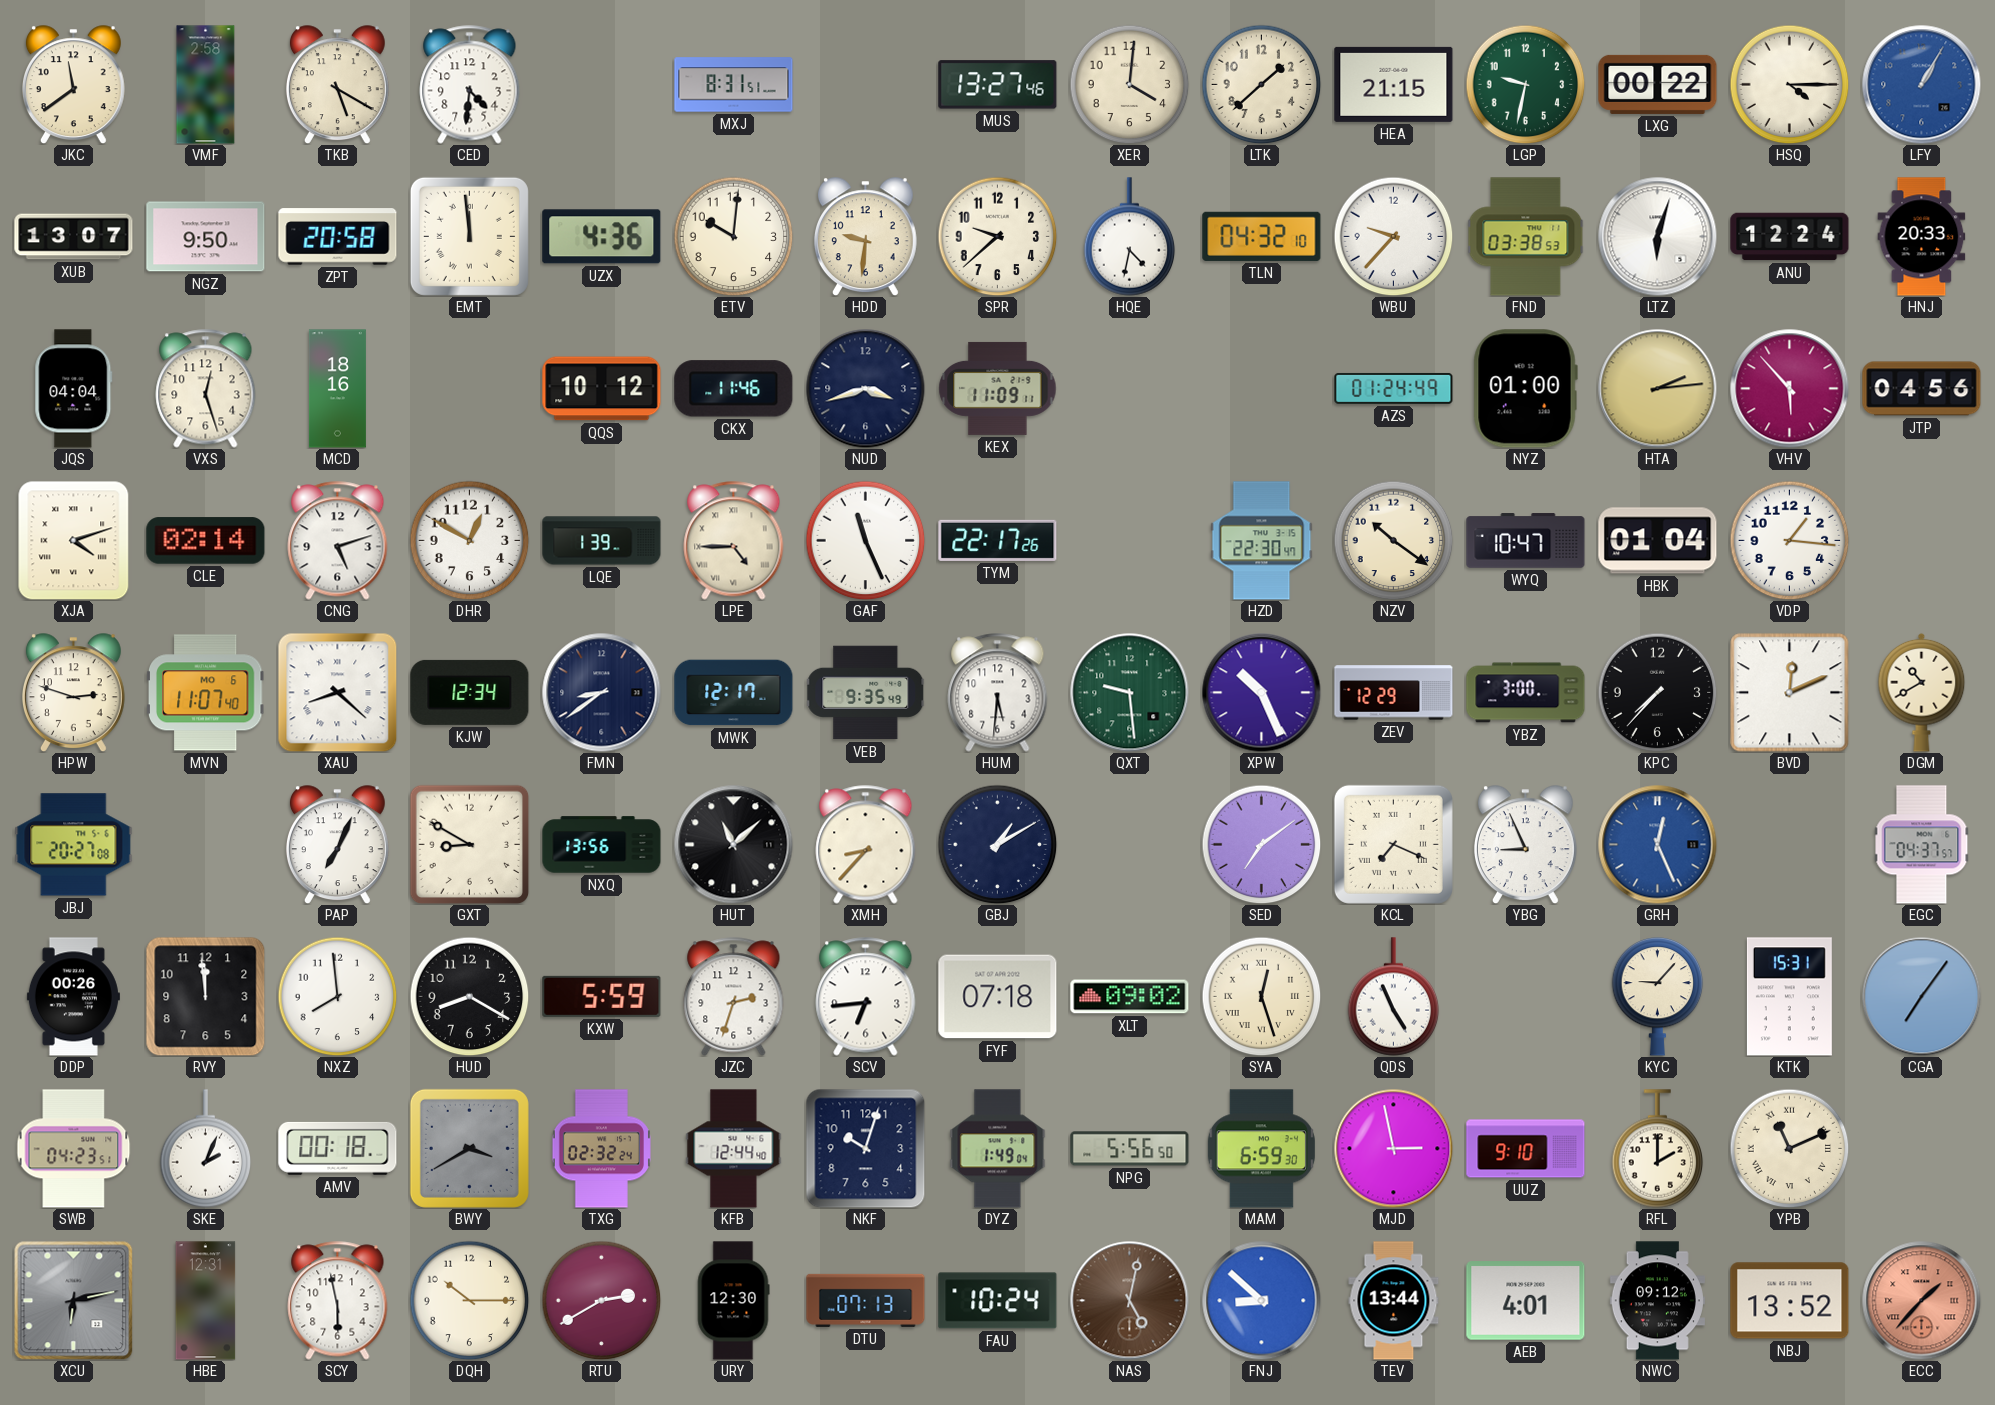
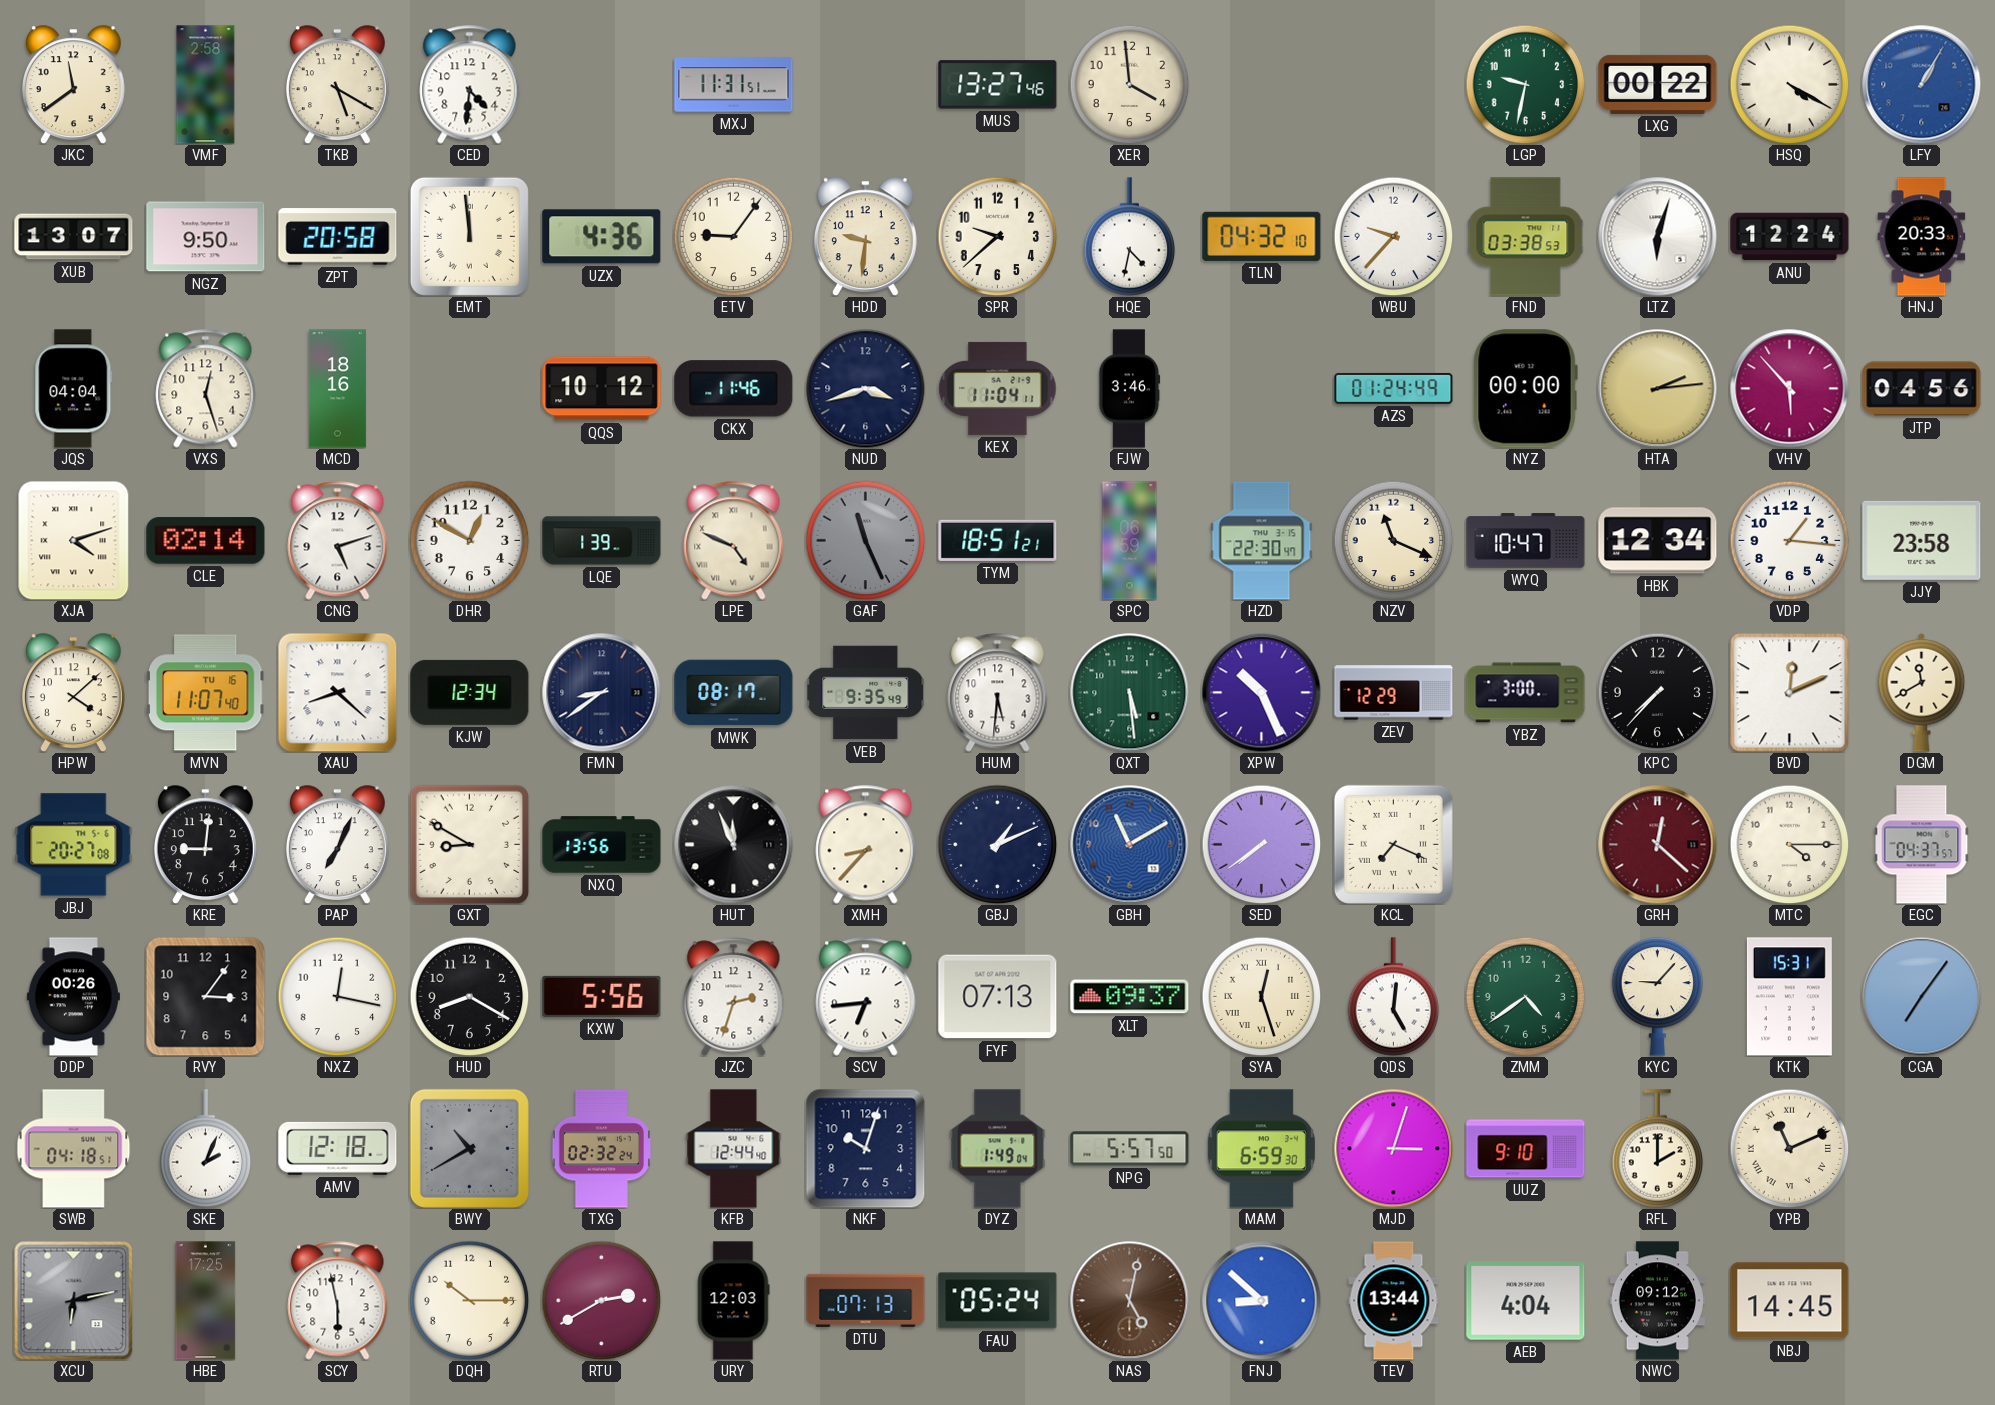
MXJ: 8:31 -> 11:31
XER: 4:01 -> 3:59
LTK: 1:38 -> none
HEA: 21:15 -> none
HSQ: 4:15 -> 4:20
ETV: 10:01 -> 9:06
KEX: 11:09 -> 11:04
FJW: none -> 3:46
NYZ: 01:00 -> 00:00
LPE: 4:45 -> 4:49
GAF dial: white -> grey
TYM: 22:17 -> 18:51
SPC: none -> 06:59
NZV: 10:21 -> 11:19
HBK: 01:04 -> 12:34
JJY: none -> 23:58
HPW: 2:48 -> 4:08
MVN date: MO 6 -> TU 16
MWK: 12:17 -> 08:17
QXT: 9:29 -> 5:29
DGM: 10:40 -> 11:40
KRE: none -> 9:01
HUT: 11:08 -> 11:56
GBJ: 1:10 -> 1:11
GBH: none -> 11:10
SED: 7:09 -> 7:39
YBG: 8:56 -> none
GRH: 12:26 -> 12:22
GRH dial: blue -> burgundy
MTC: none -> 4:15
RVY: 11:59 -> 3:06
NXZ: 7:59 -> 12:17
KXW: 5:59 -> 5:56
FYF: 07:18 -> 07:13
XLT: 09:02 -> 09:37
QDS: 4:56 -> 5:01
ZMM: none -> 4:39
SWB: 04:23 -> 04:18
AMV: 00:18 -> 12:18
BWY: 3:40 -> 10:40
NPG: 5:56 -> 5:57
MJD: 2:58 -> 3:03
HBE: 12:31 -> 17:25
URY: 12:30 -> 12:03
FAU: 10:24 -> 05:24
AEB: 4:01 -> 4:04
NBJ: 13:52 -> 14:45
ECC: 1:37 -> none
